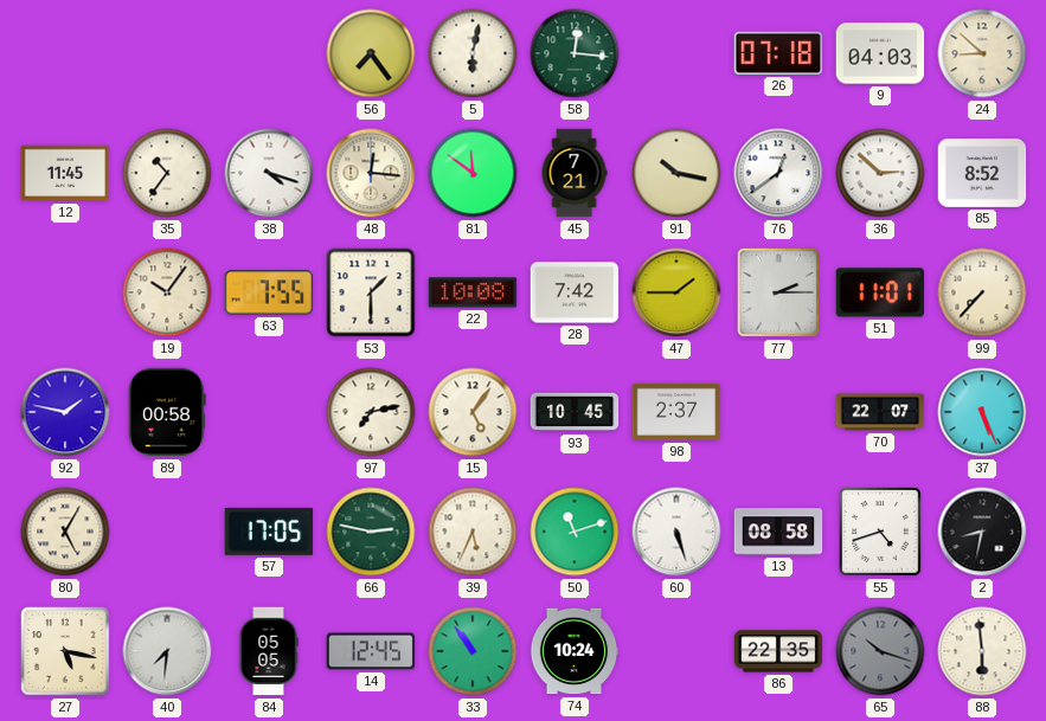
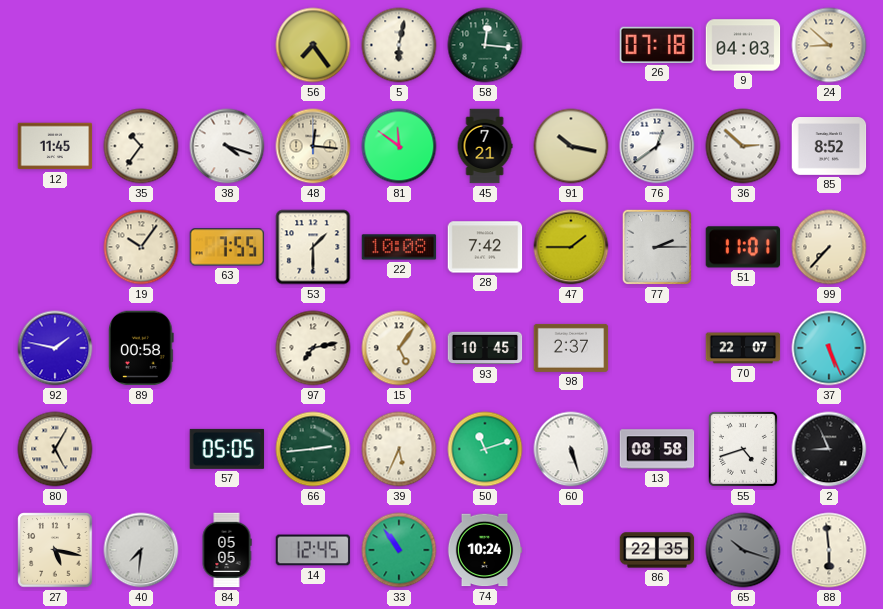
57: 17:05 -> 05:05
66: 2:47 -> 2:44
2: 8:32 -> 8:56
